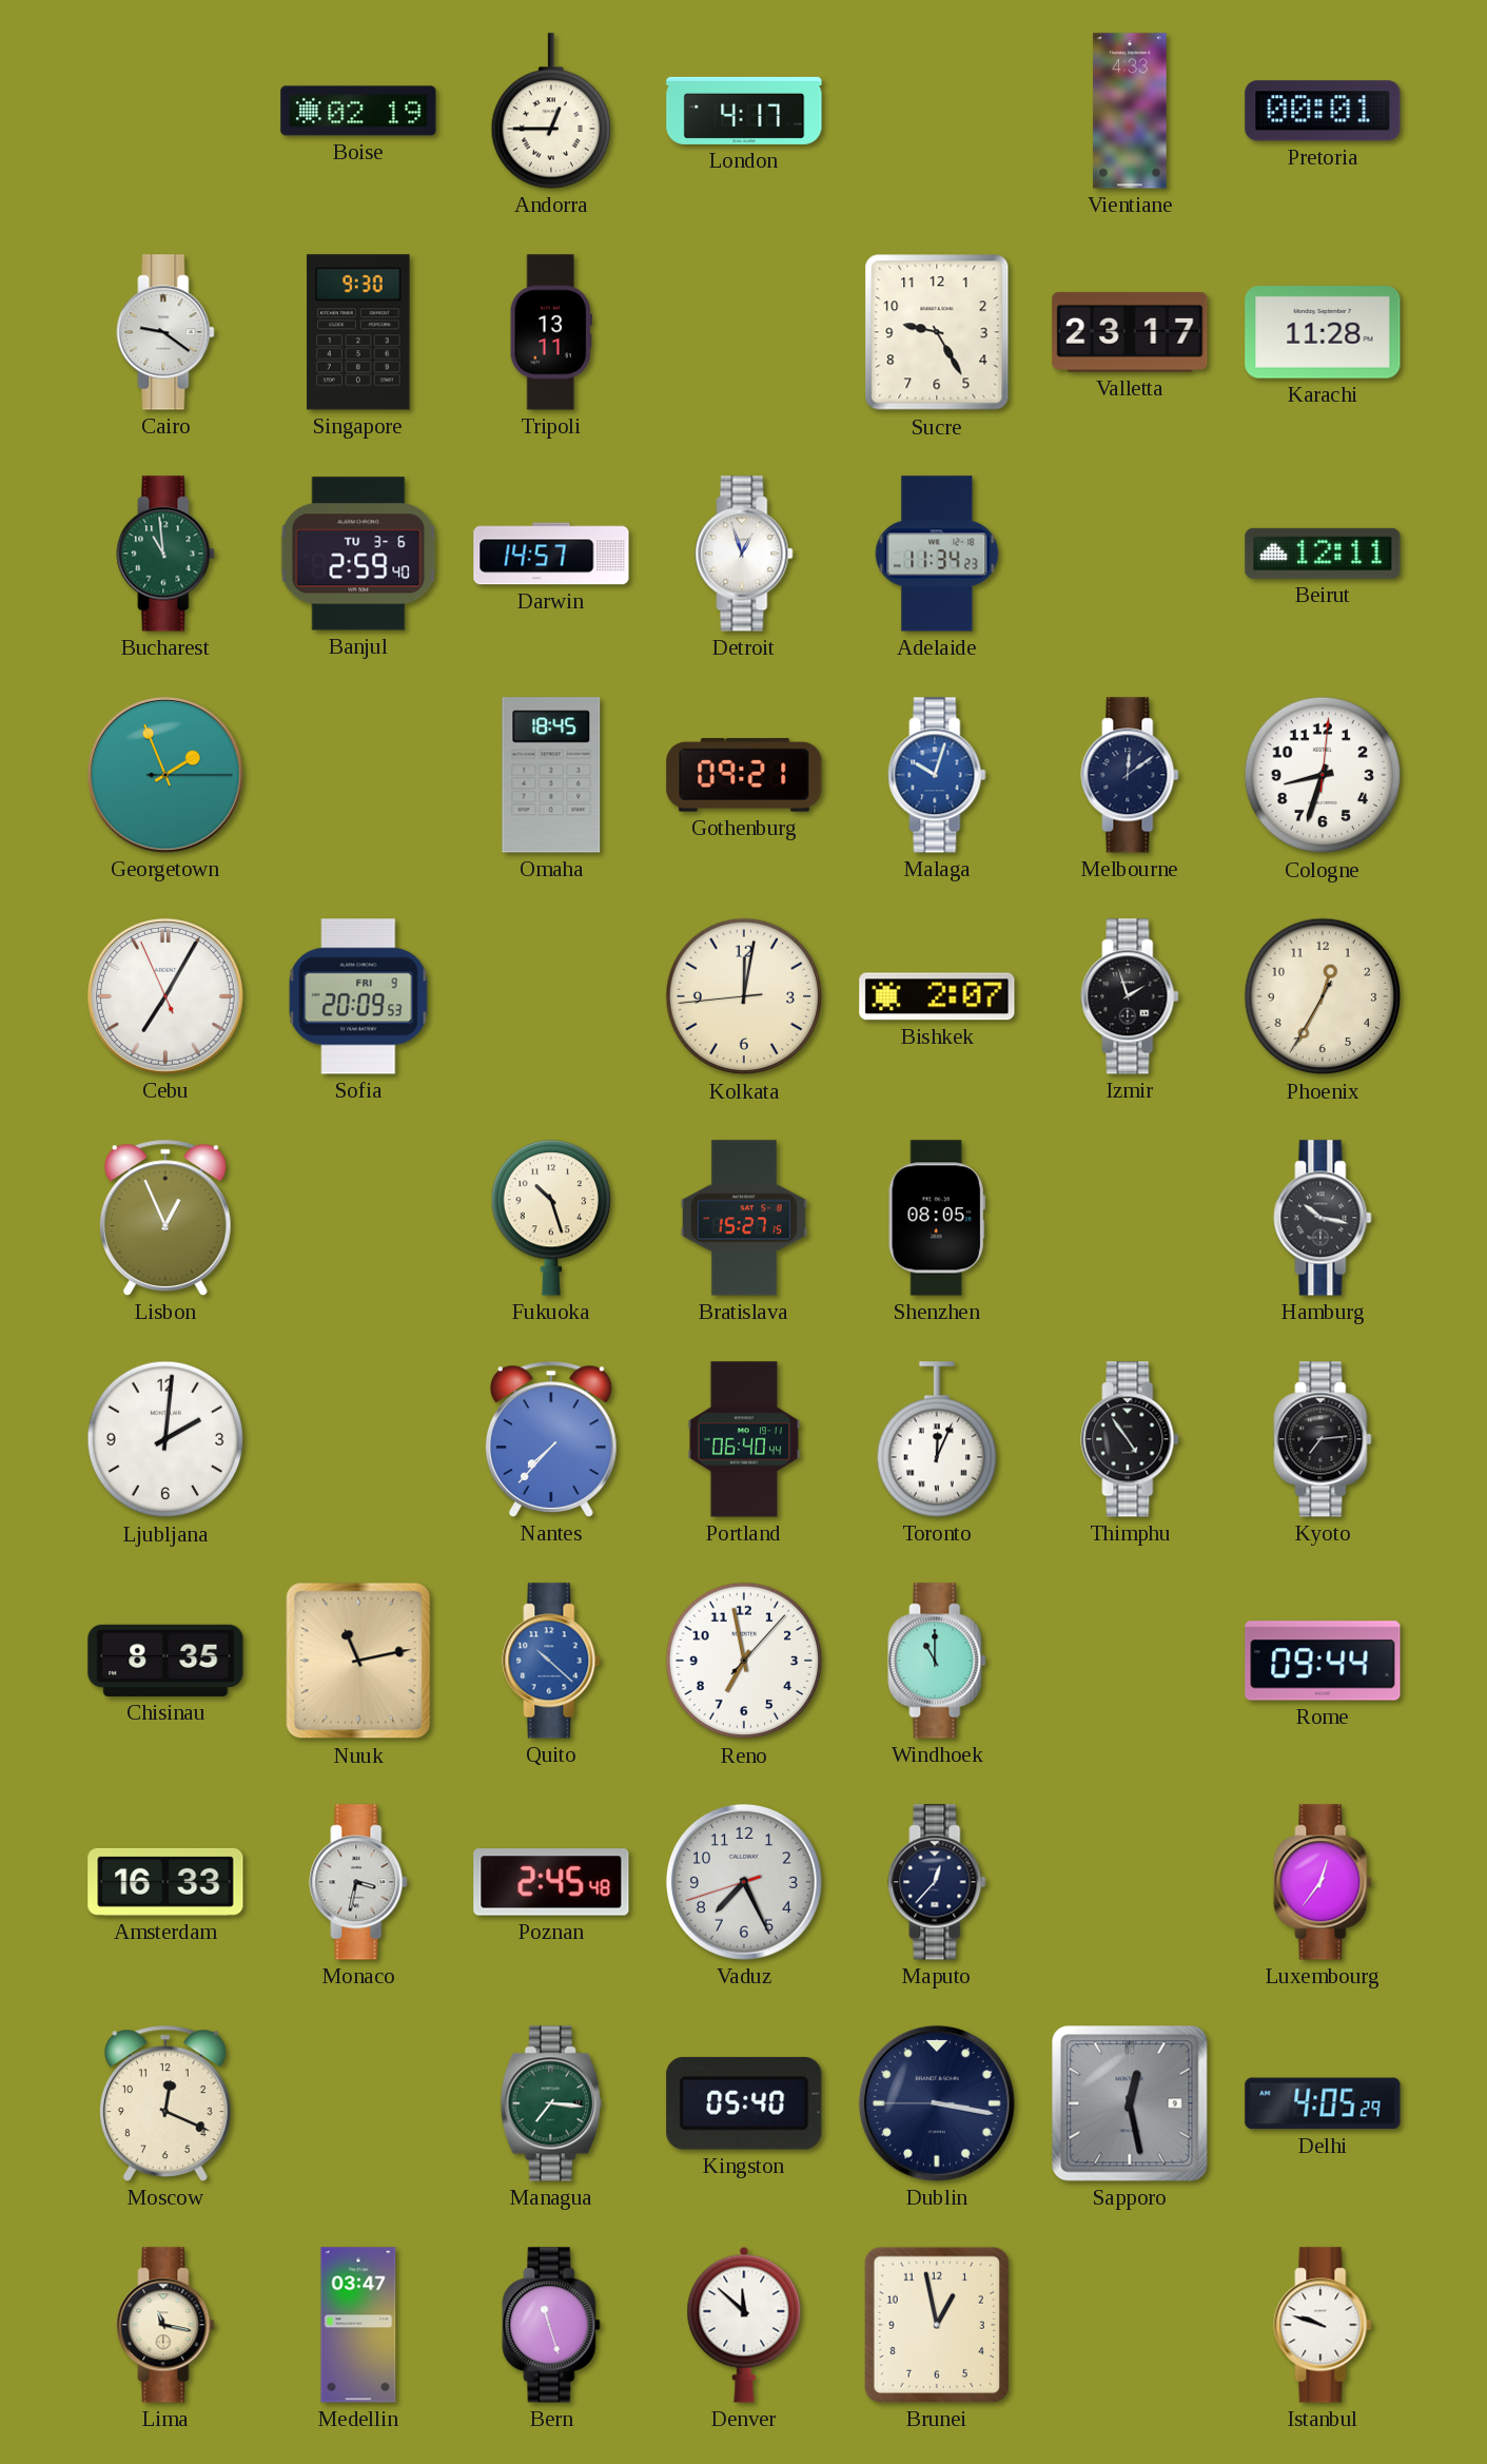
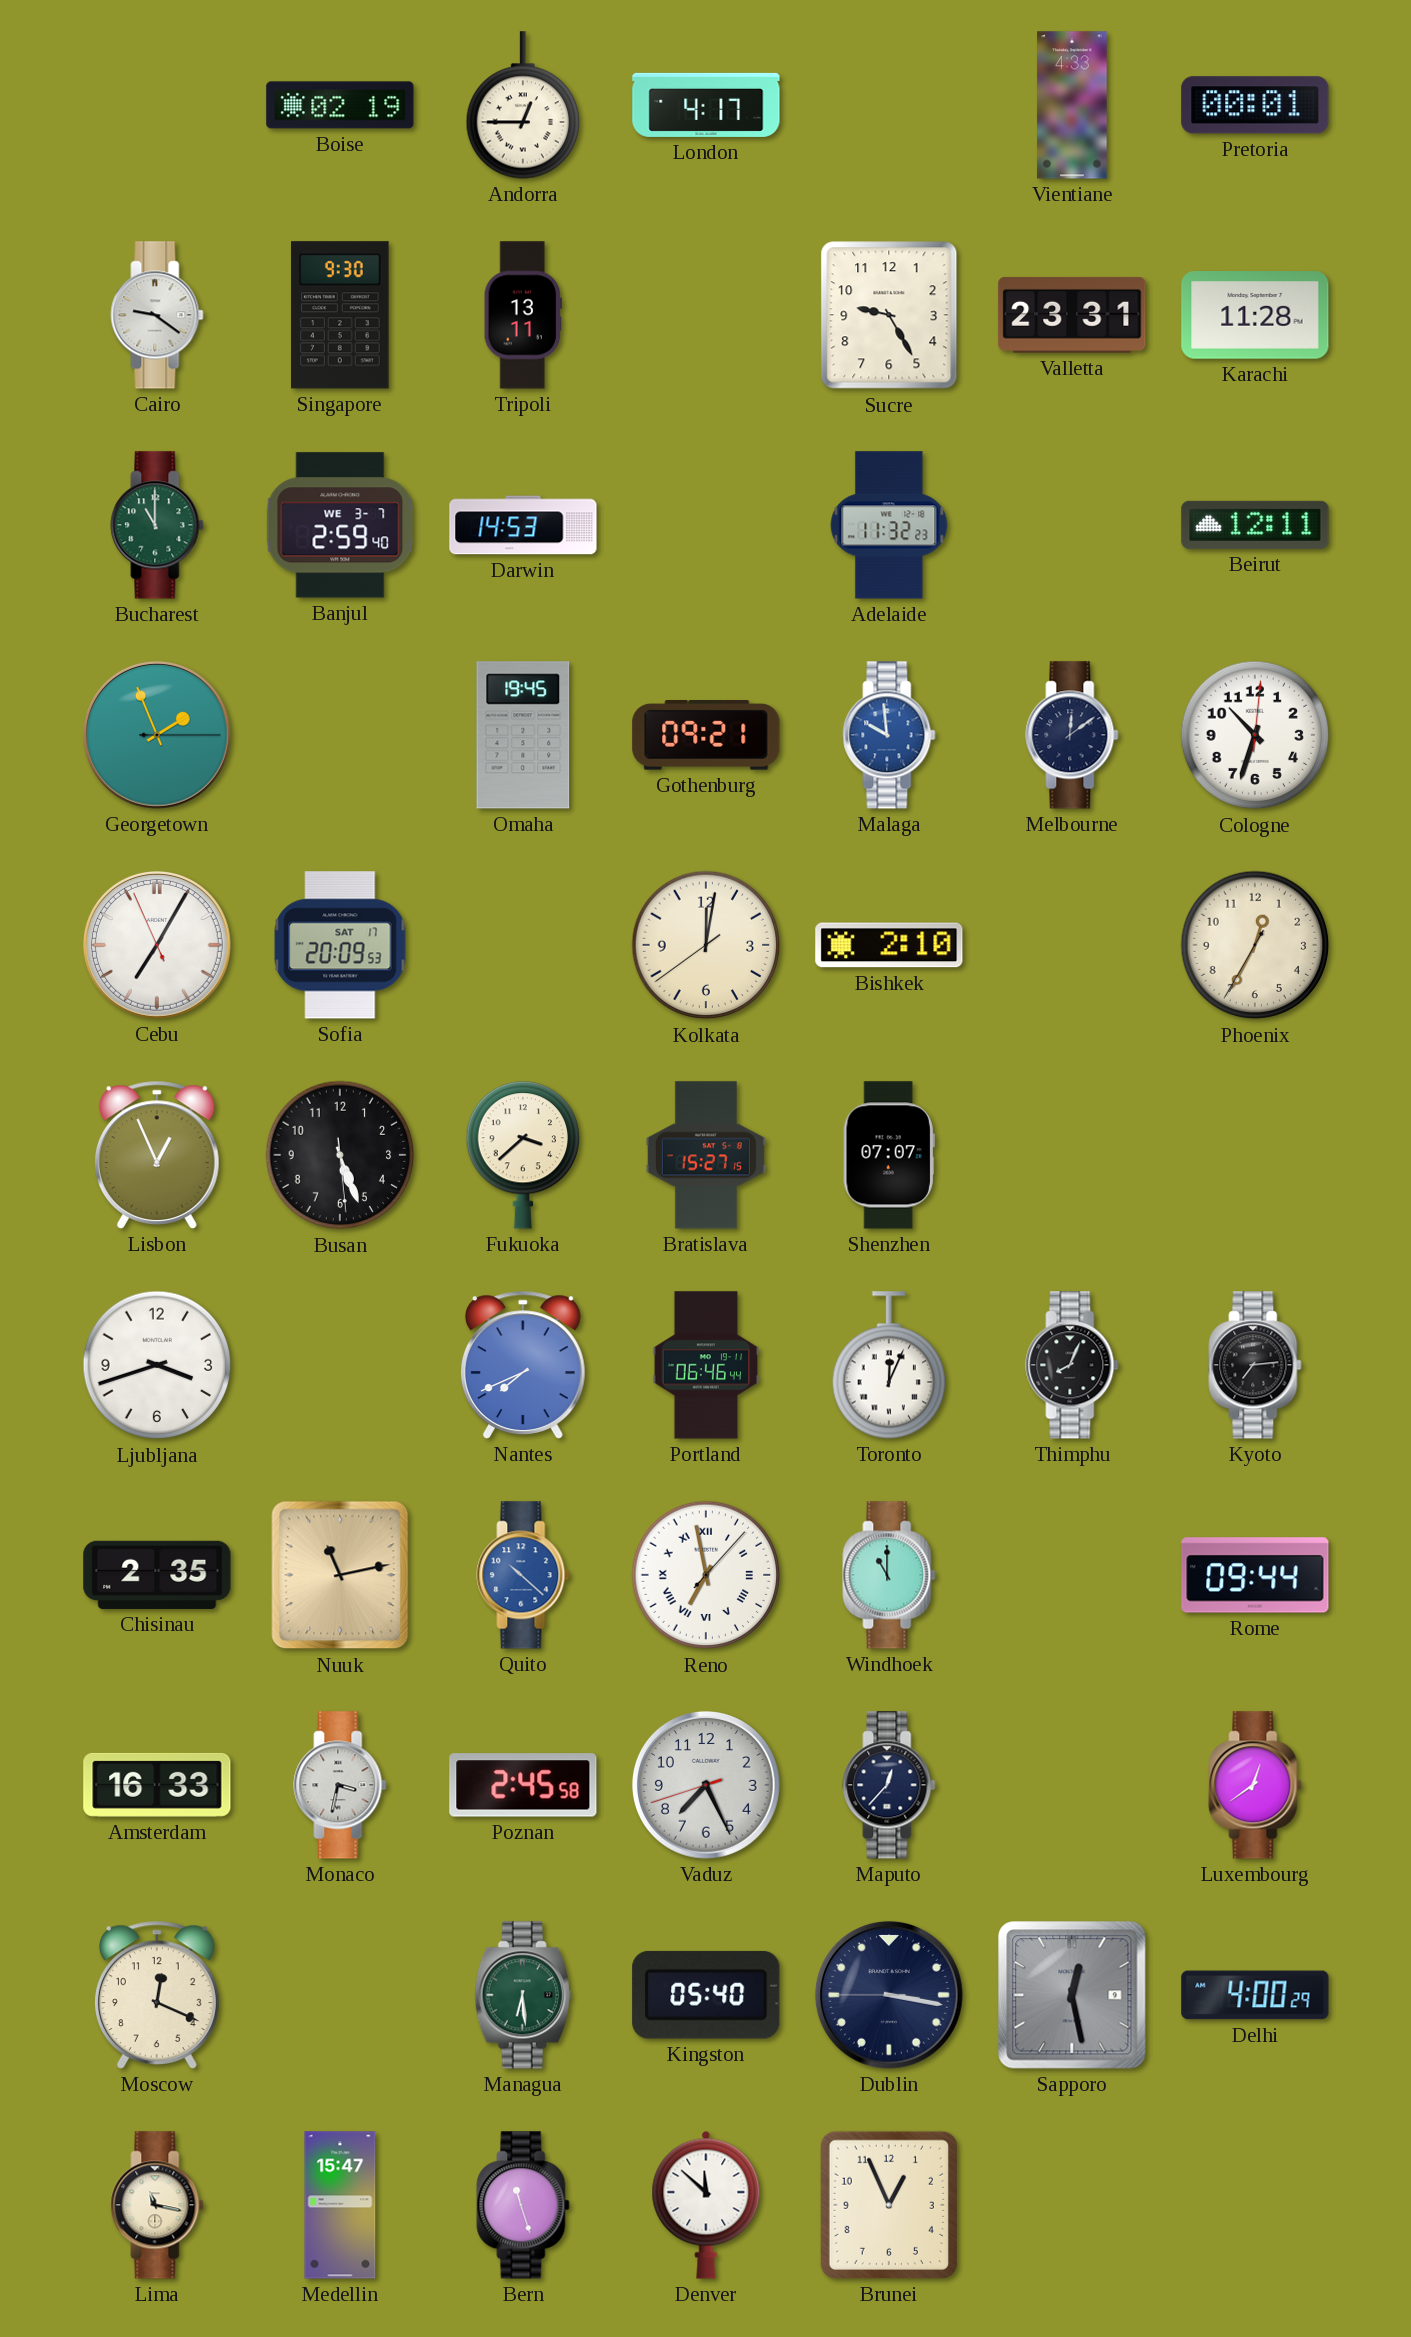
Valletta: 23:17 -> 23:31
Bucharest: 10:59 -> 11:00
Banjul date: TU 3-6 -> WE 3-7
Darwin: 14:57 -> 14:53
Detroit: 12:57 -> none
Adelaide: 11:34 -> 11:32
Omaha: 18:45 -> 19:45
Malaga: 10:03 -> 9:59
Cologne: 8:33 -> 10:33
Sofia date: FRI 9 -> SAT 17
Kolkata: 12:01:44 -> 12:01:39
Bishkek: 2:07 -> 2:10
Izmir: 1:57 -> none
Busan: none -> 5:26
Fukuoka: 10:27 -> 3:38
Shenzhen: 08:05 -> 07:07
Hamburg: 10:17 -> none
Ljubljana: 2:01 -> 3:42
Nantes: 7:37 -> 7:41
Portland: 06:40 -> 06:46
Thimphu: 4:54 -> 8:04
Chisinau: 8:35 -> 2:35
Reno numerals: Arabic -> Roman
Poznan: 2:45:48 -> 2:45:58
Luxembourg: 12:36 -> 12:39
Managua: 7:16 -> 6:29
Delhi: 4:05 -> 4:00
Medellin: 03:47 -> 15:47
Brunei: 12:58 -> 12:56
Istanbul: 9:48 -> none
